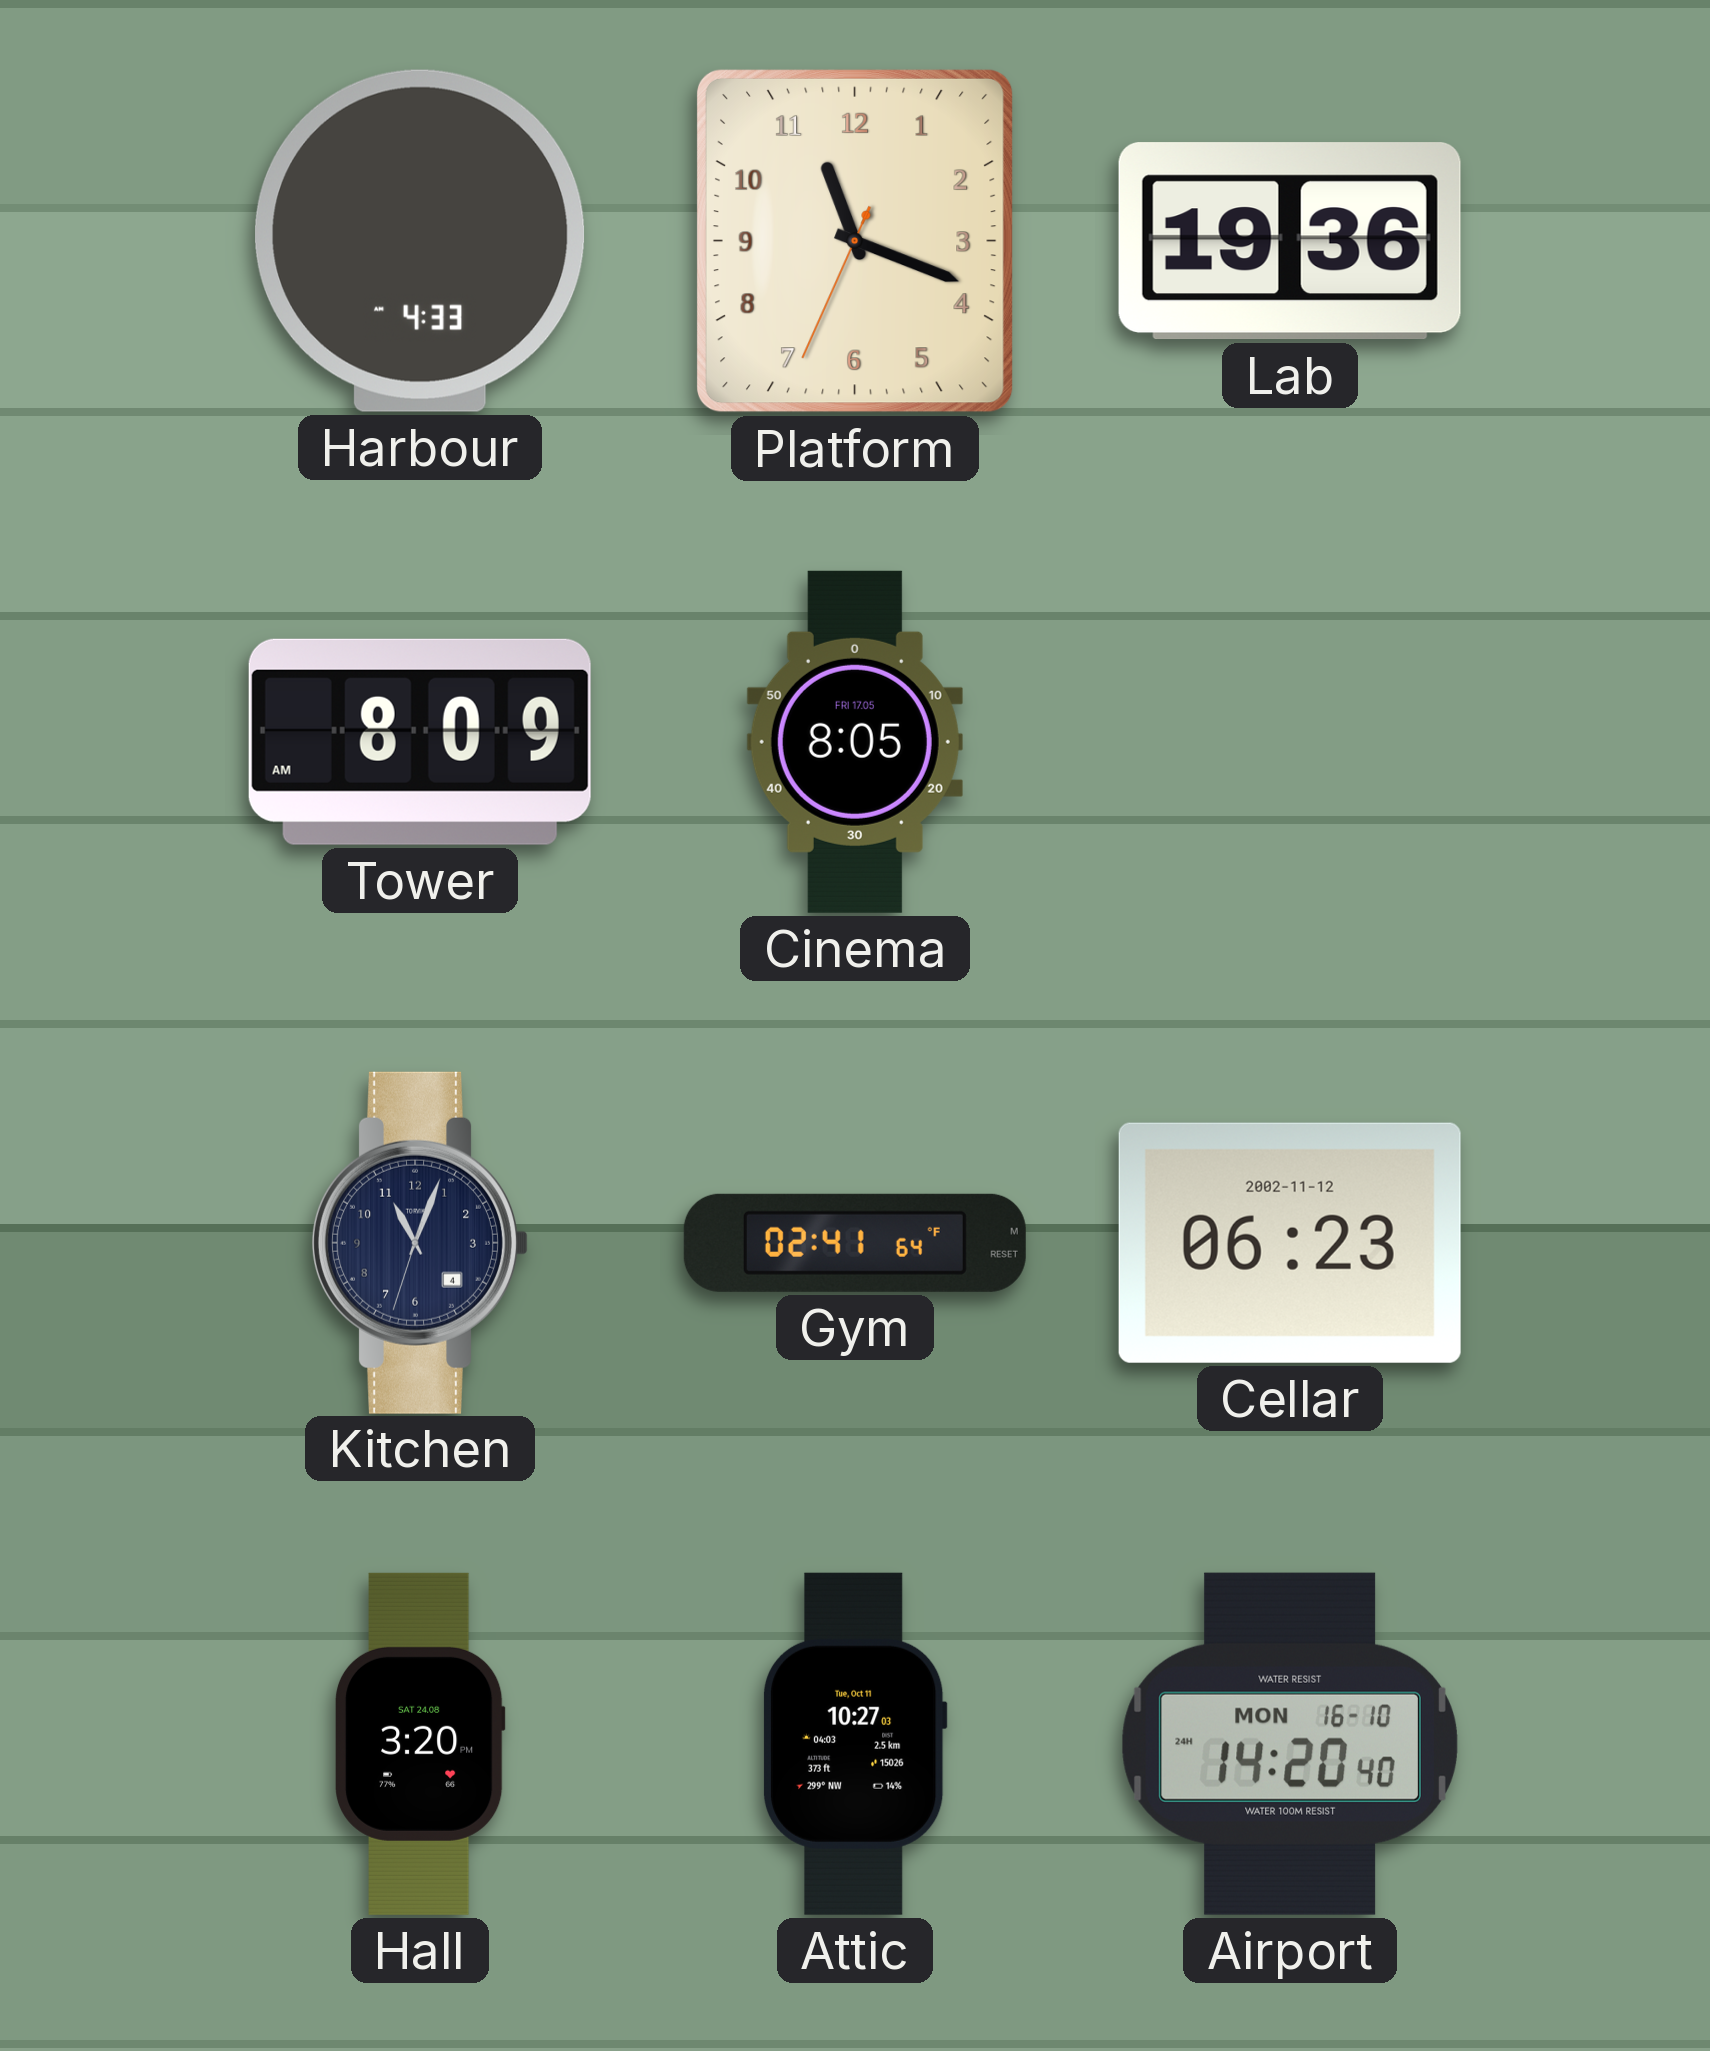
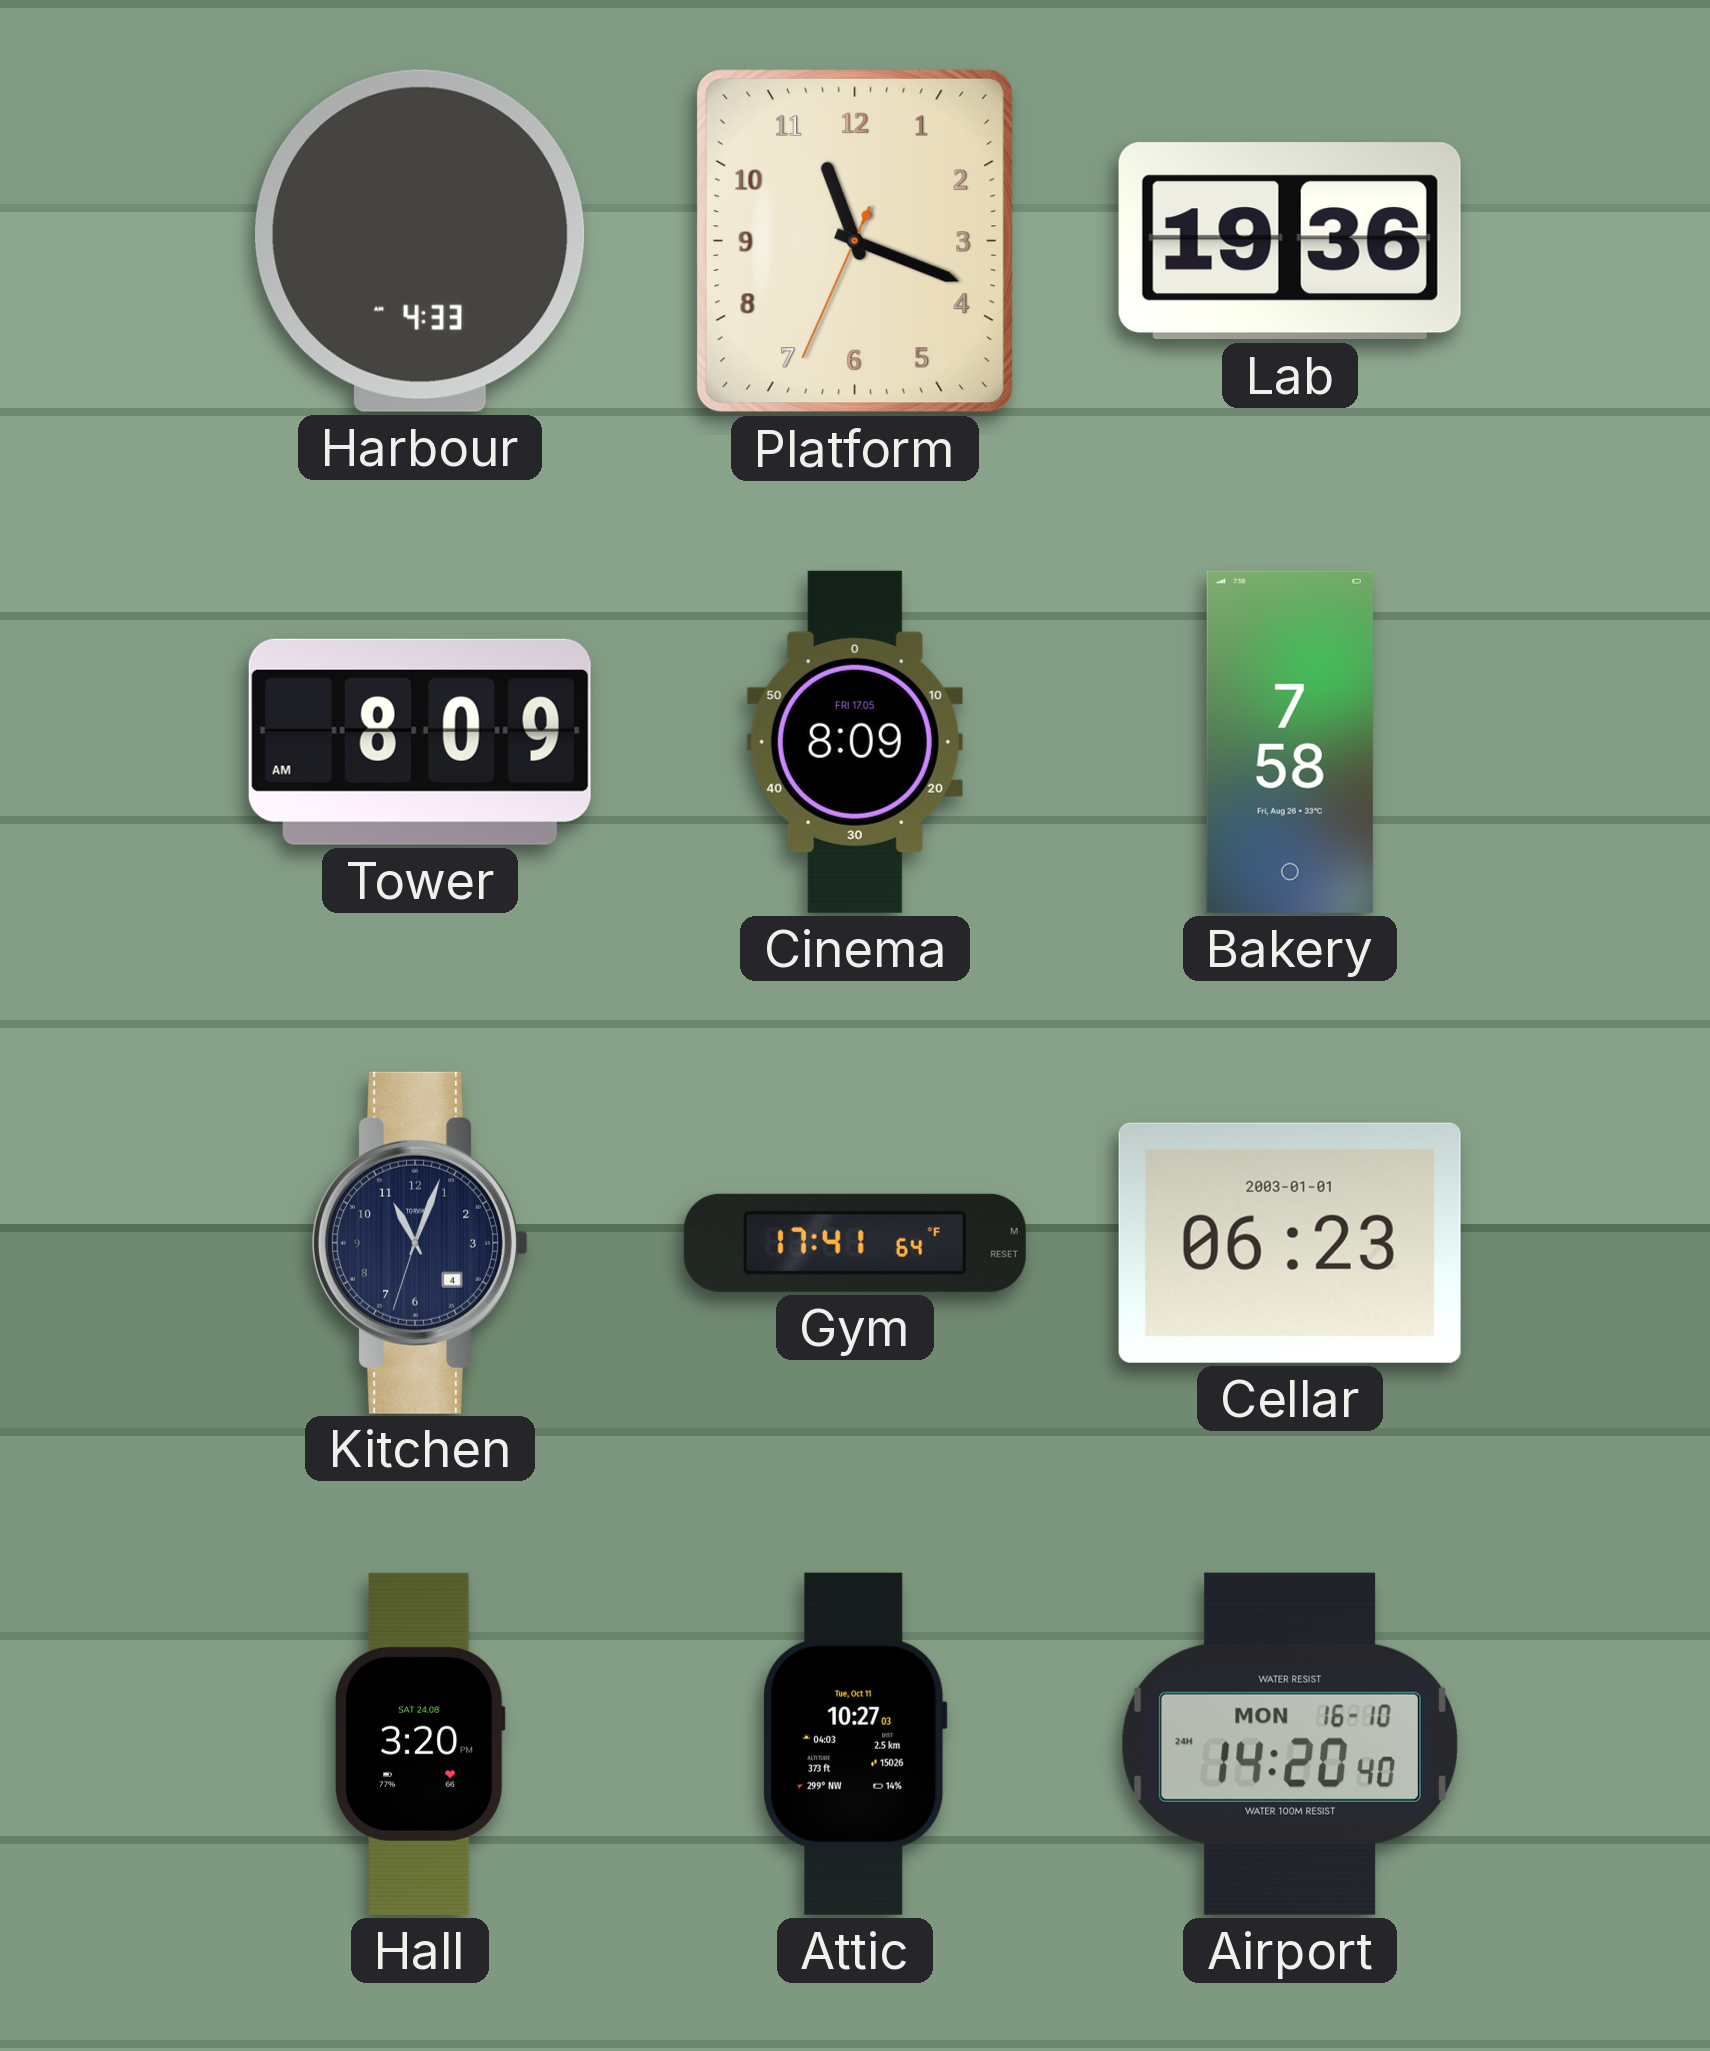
Cinema: 8:05 -> 8:09
Bakery: none -> 7:58
Gym: 02:41 -> 17:41
Cellar date: 2002-11-12 -> 2003-01-01
